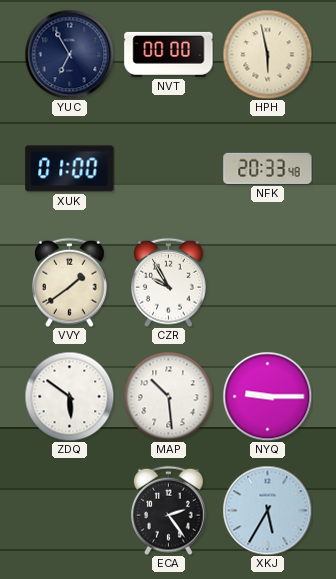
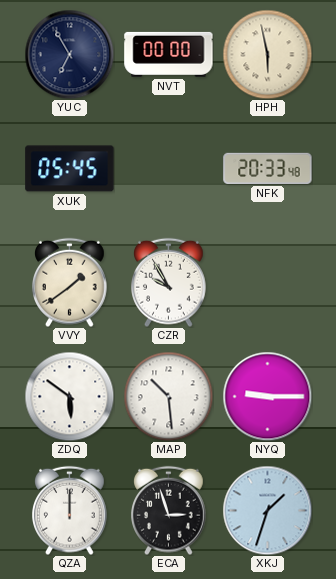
XUK: 01:00 -> 05:45
QZA: none -> 12:00
ECA: 2:24 -> 2:57
XKJ: 5:35 -> 1:33
